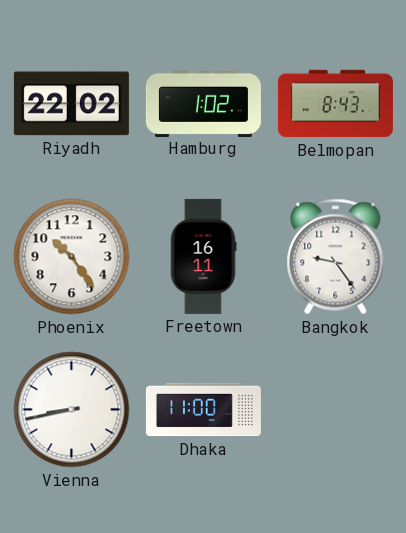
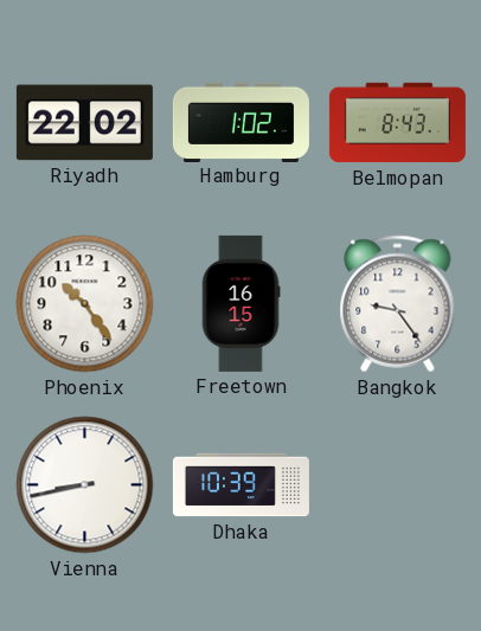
Freetown: 16:11 -> 16:15
Dhaka: 11:00 -> 10:39
